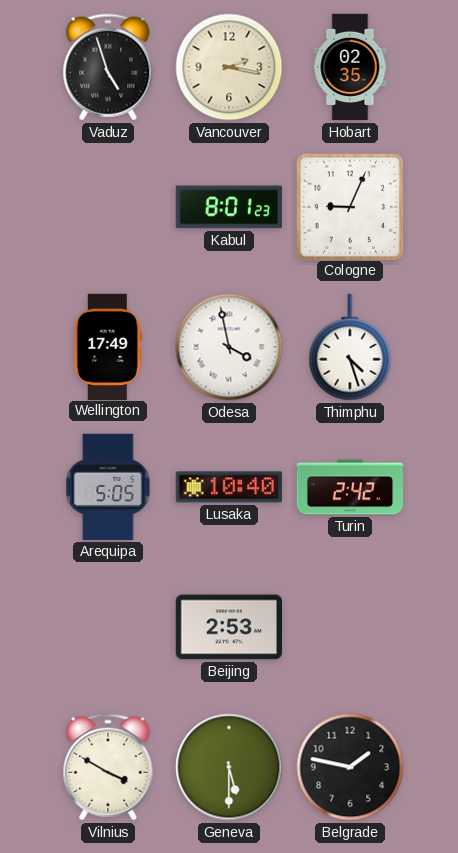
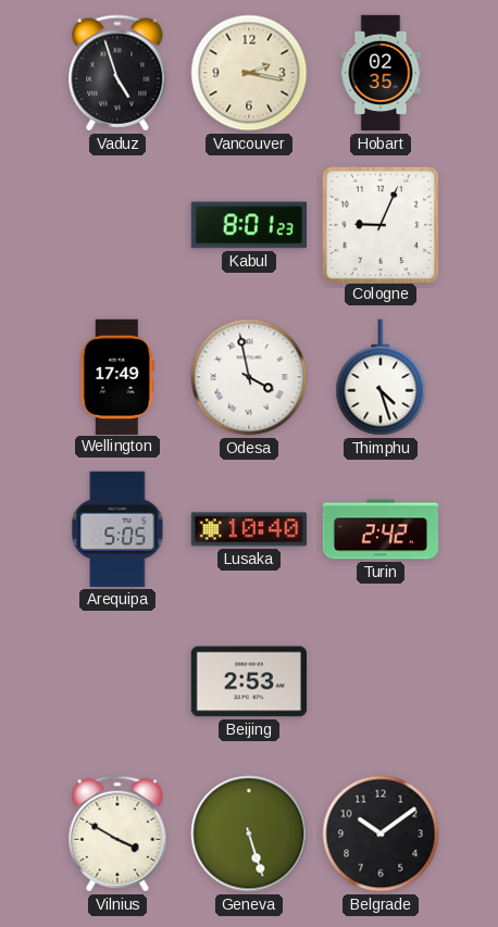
Geneva: 5:30 -> 5:27
Belgrade: 1:47 -> 10:09
